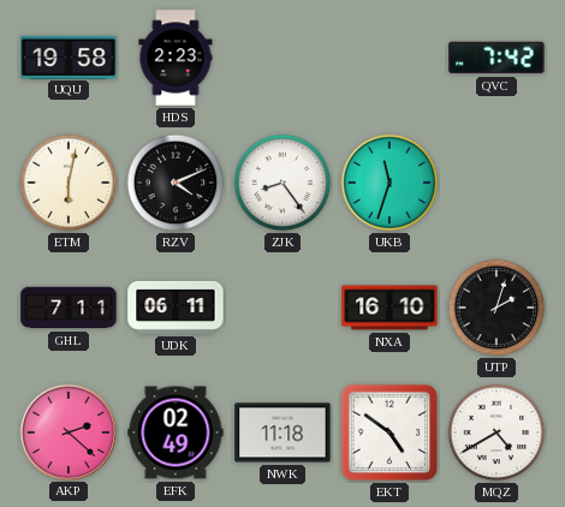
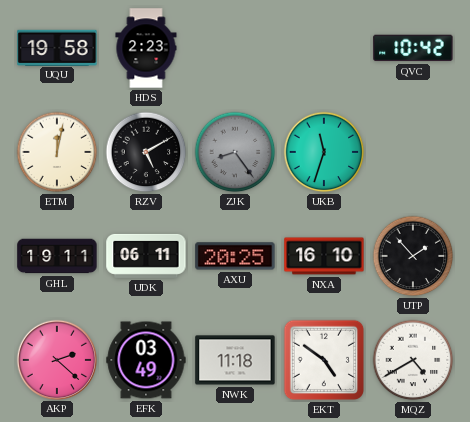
QVC: 7:42 -> 10:42
ETM: 6:02 -> 12:02
RZV: 4:11 -> 5:10
ZJK dial: white -> grey
GHL: 7:11 -> 19:11
AXU: none -> 20:25
UTP: 2:03 -> 1:53
EFK: 02:49 -> 03:49
